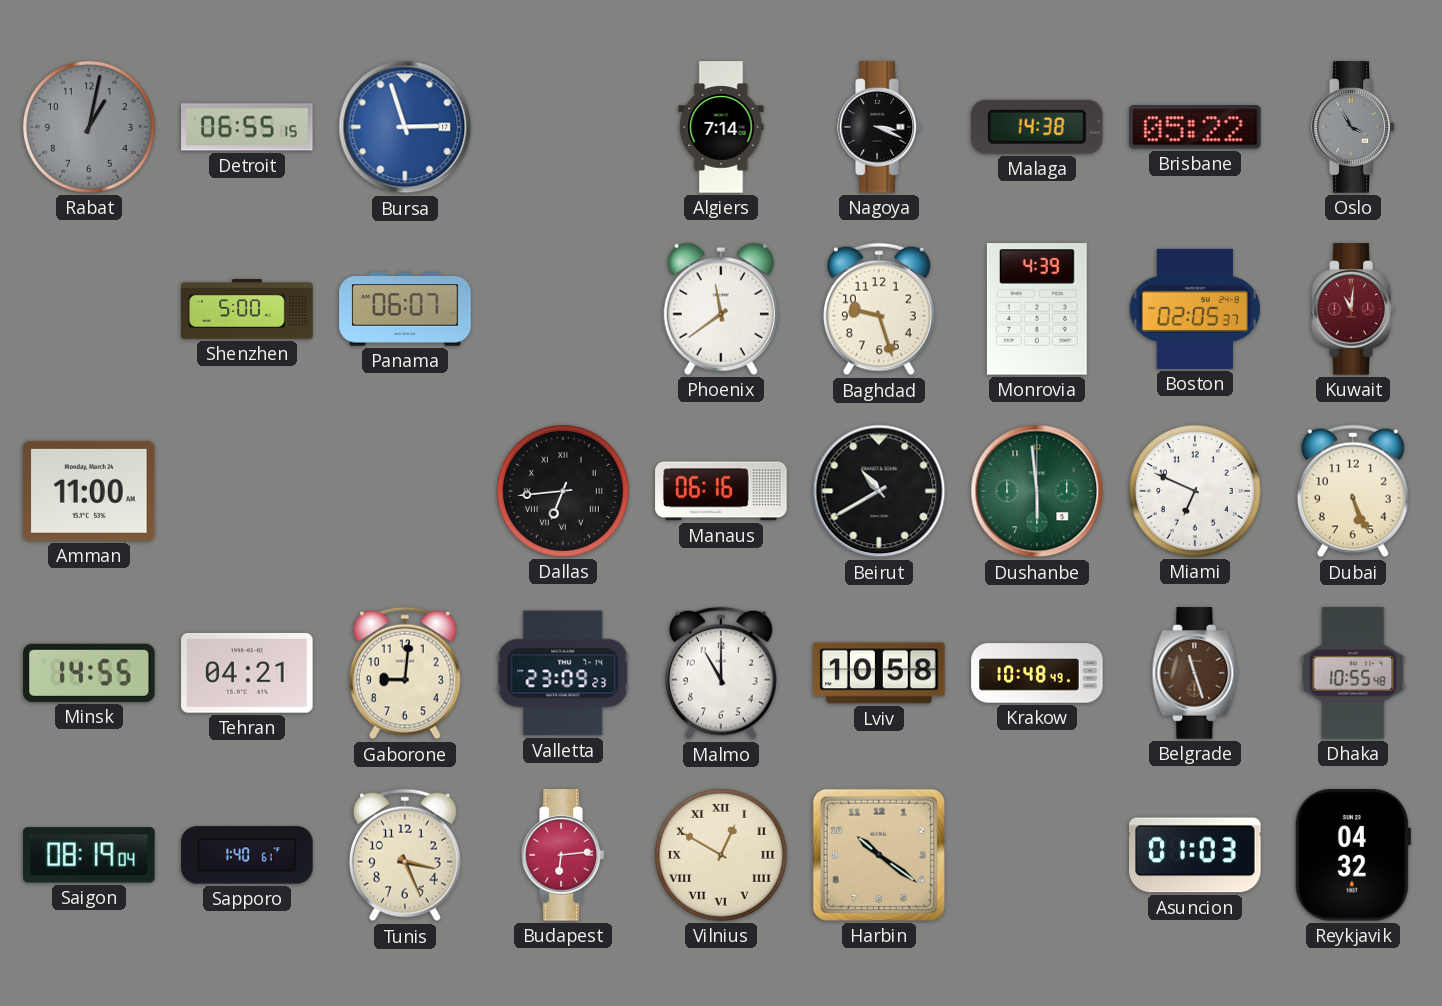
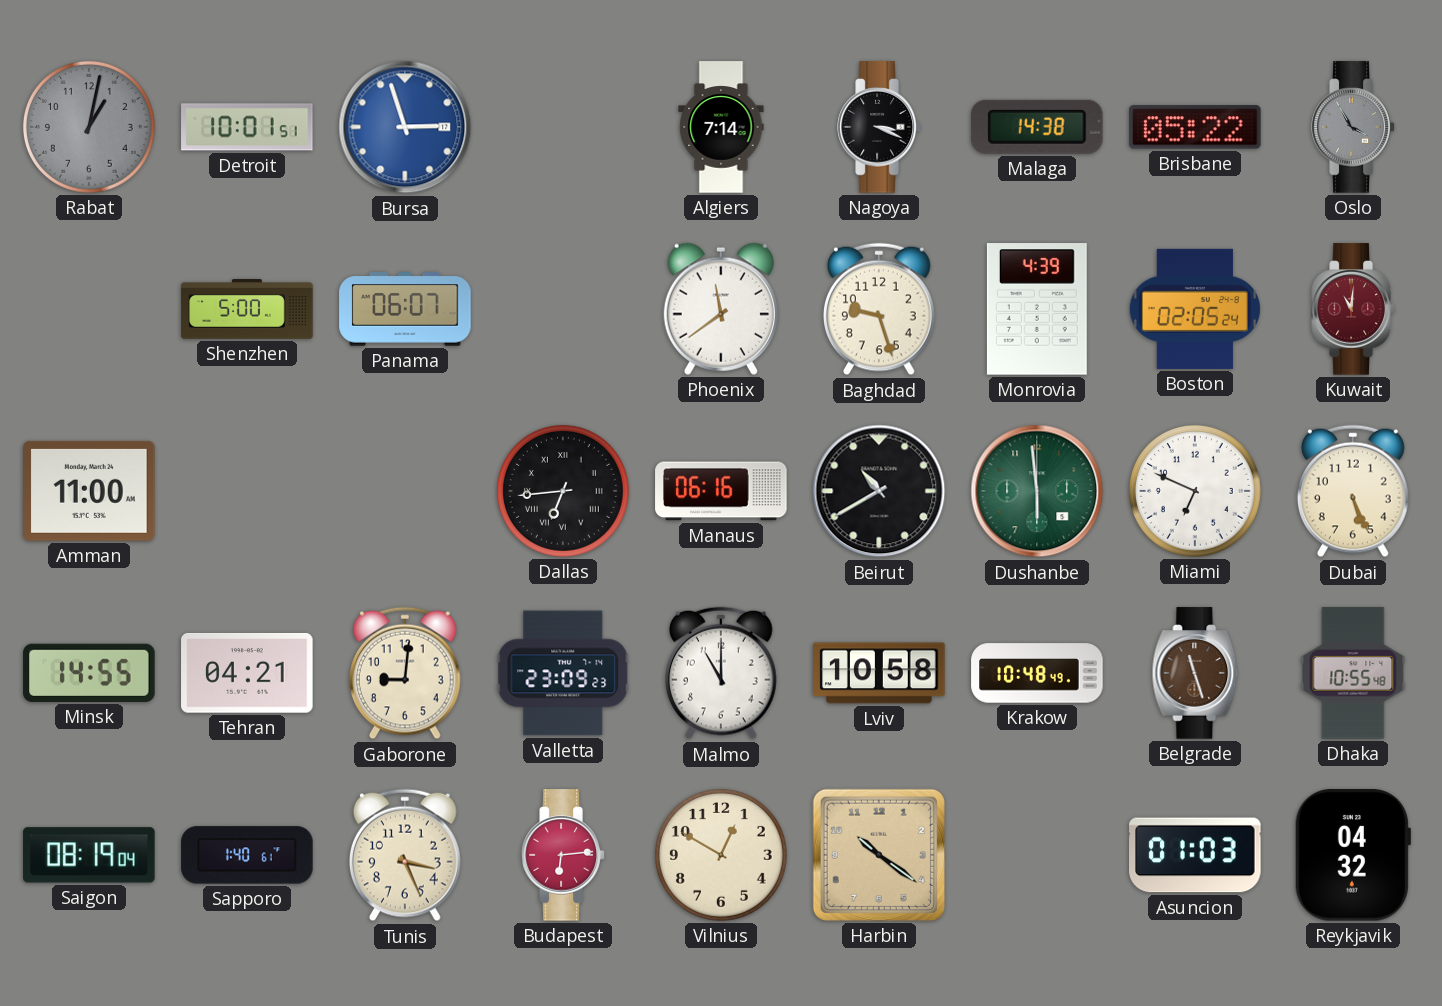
Detroit: 06:55 -> 10:01
Boston: 02:05:37 -> 02:05:24
Vilnius numerals: Roman -> Arabic
